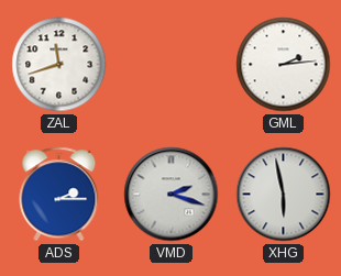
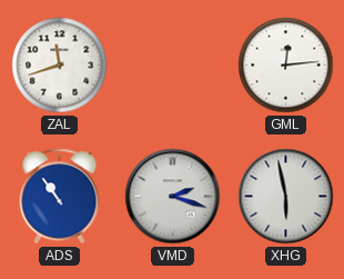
GML: 2:14 -> 12:14
ADS: 2:15 -> 10:54
